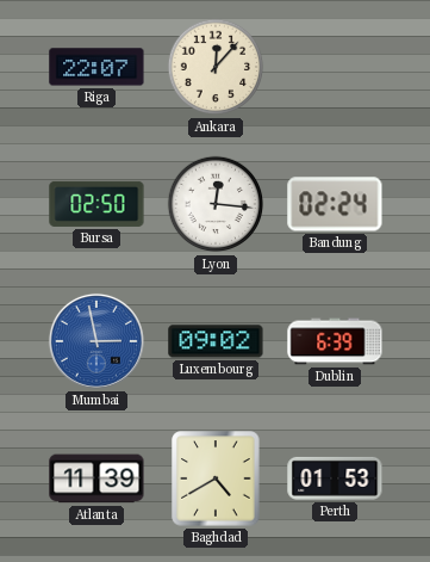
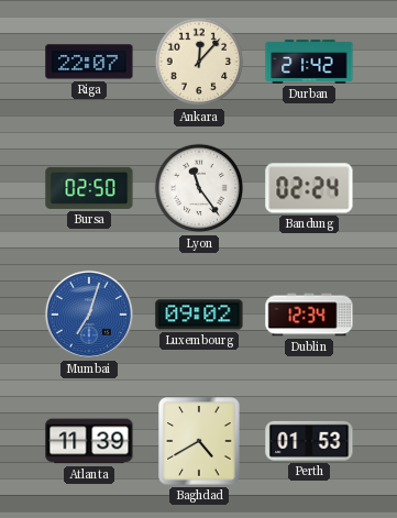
Durban: none -> 21:42
Lyon: 12:16 -> 11:24
Mumbai: 2:58 -> 7:03
Dublin: 6:39 -> 12:34
